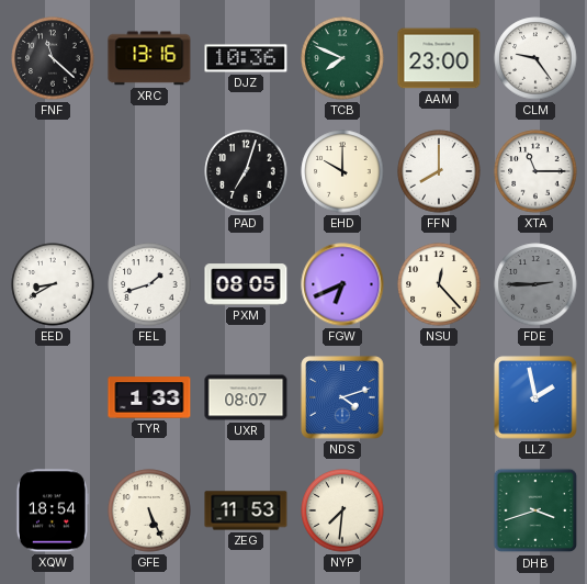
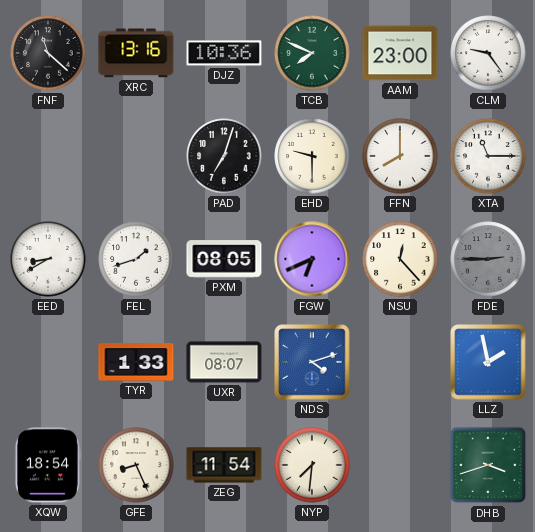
EHD: 10:00 -> 9:30
GFE: 5:26 -> 8:26
ZEG: 11:53 -> 11:54
